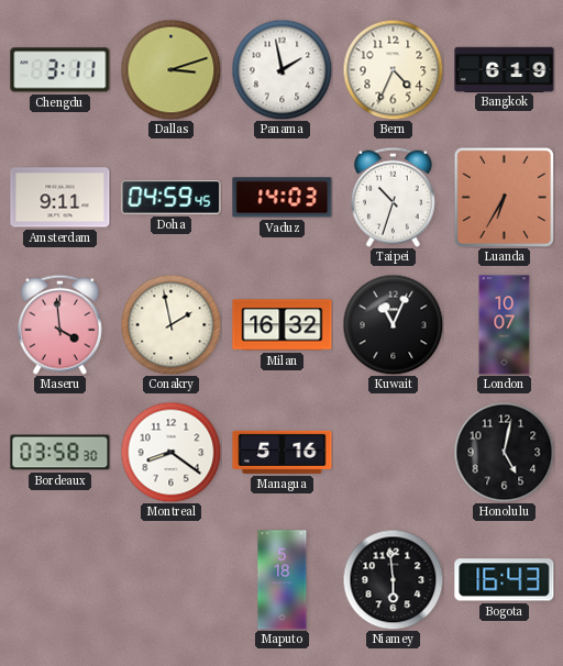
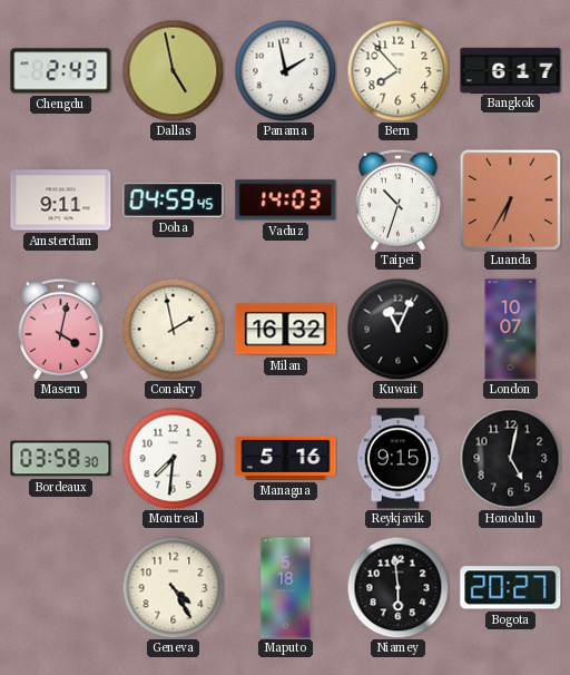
Chengdu: 3:11 -> 2:43
Dallas: 3:12 -> 4:58
Bern: 4:34 -> 7:53
Bangkok: 6:19 -> 6:17
Maseru: 3:59 -> 4:02
Montreal: 8:21 -> 7:31
Reykjavik: none -> 9:15
Geneva: none -> 4:25
Bogota: 16:43 -> 20:27
